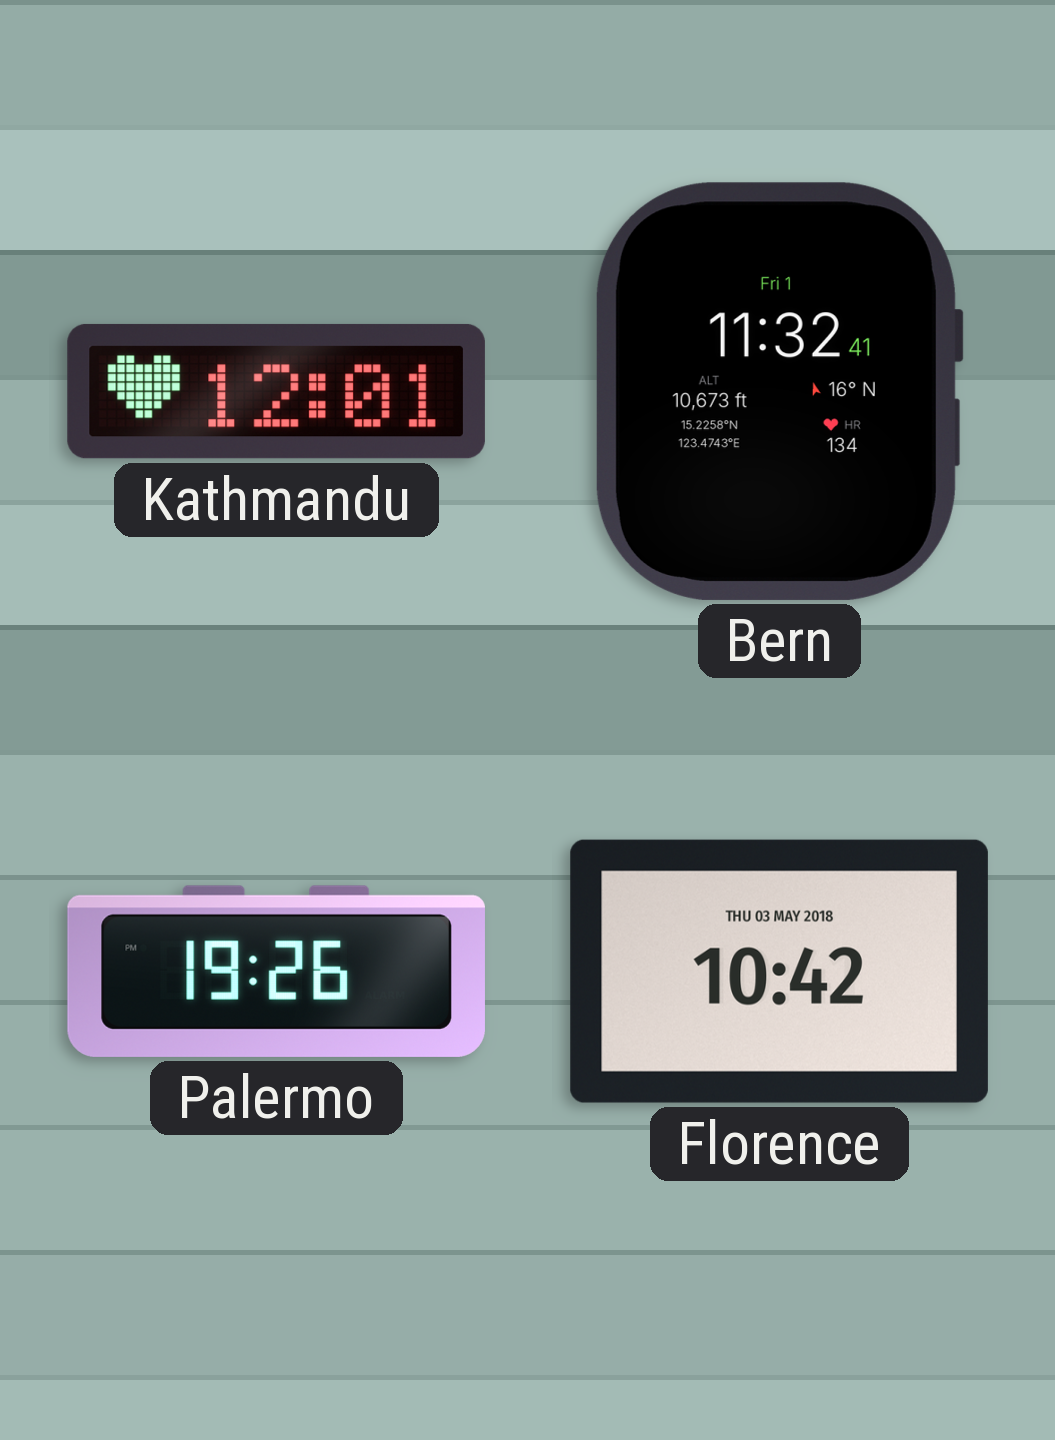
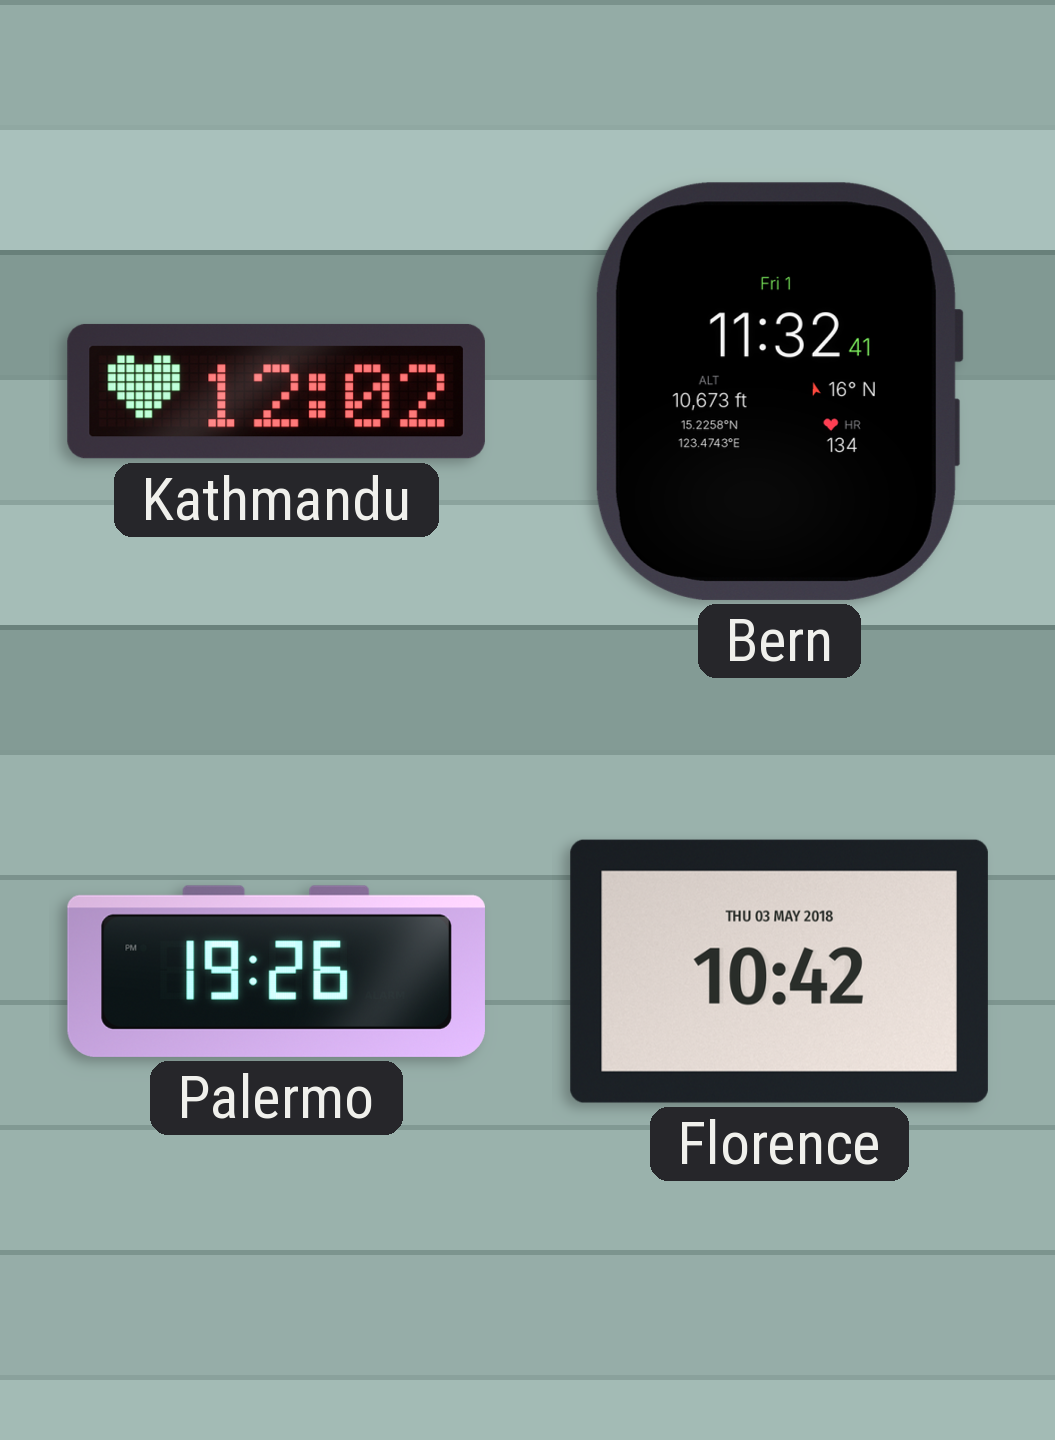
Kathmandu: 12:01 -> 12:02
